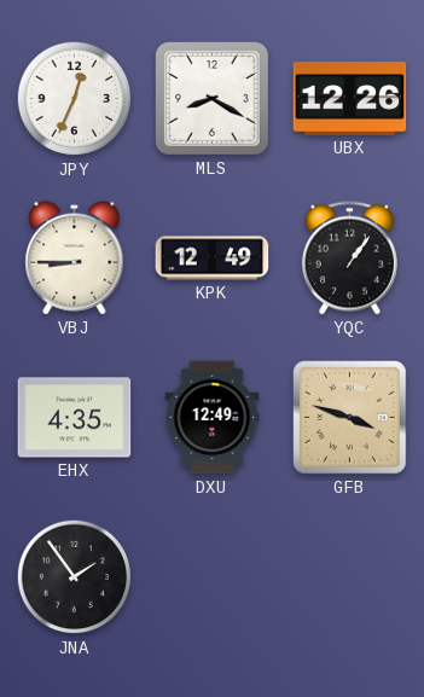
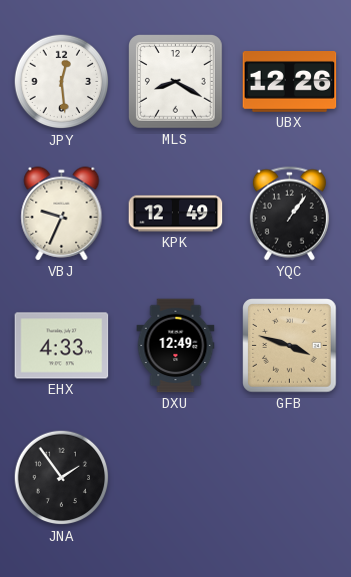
JPY: 12:34 -> 12:29
VBJ: 8:45 -> 9:34
EHX: 4:35 -> 4:33
